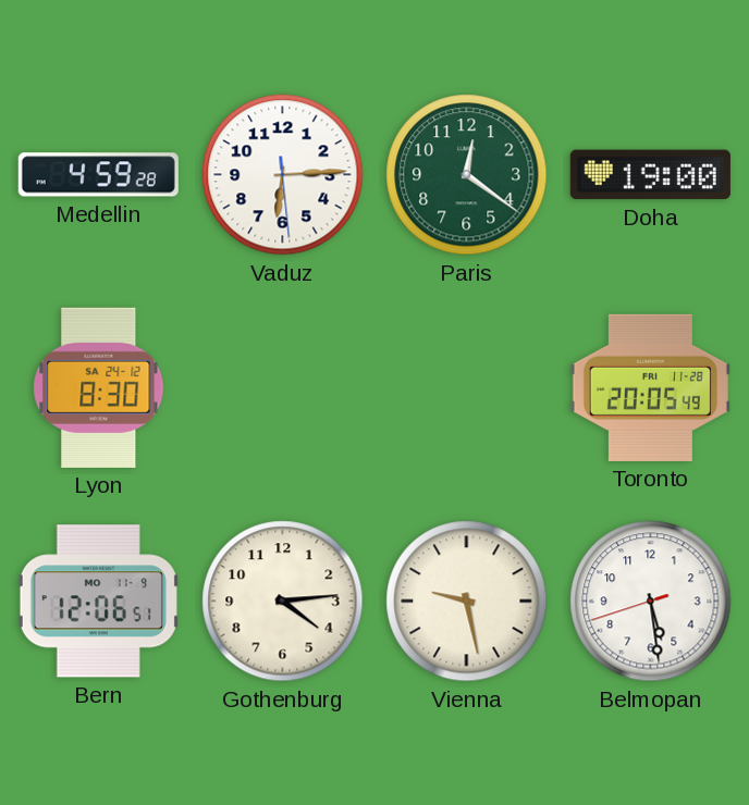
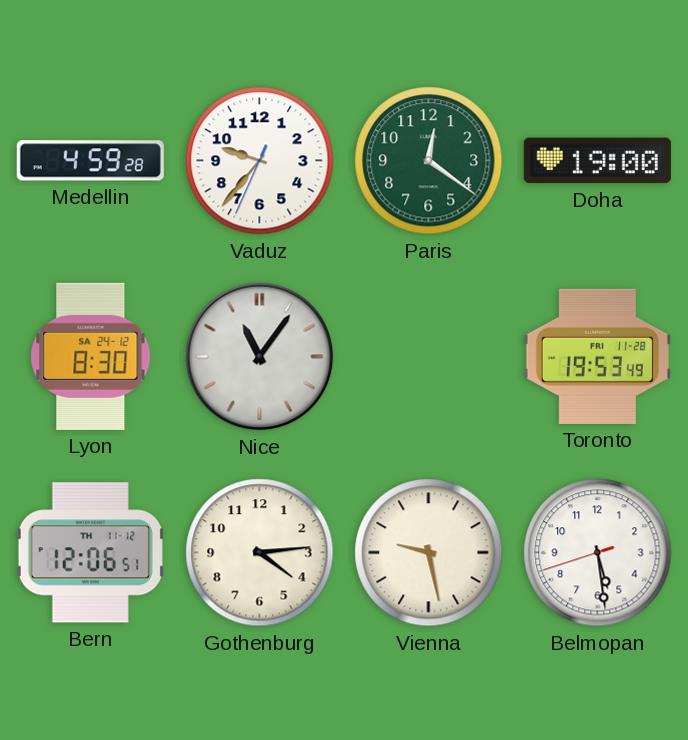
Vaduz: 6:14 -> 9:36
Nice: none -> 11:06
Toronto: 20:05 -> 19:53
Bern date: MO 11-9 -> TH 11-12
